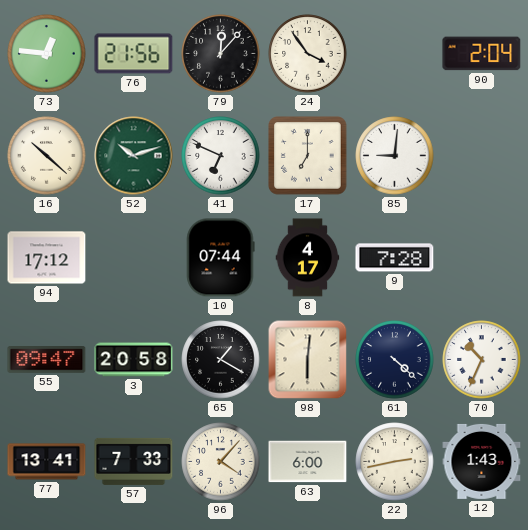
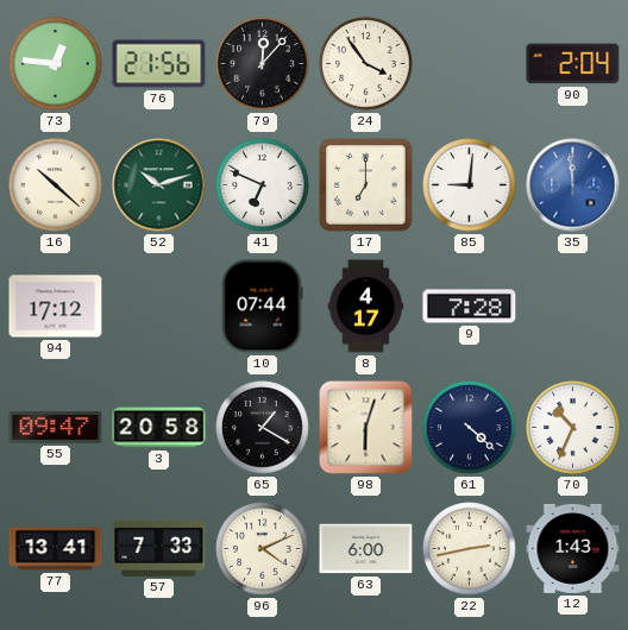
35: none -> 11:59
98: 6:01 -> 6:03
96: 4:07 -> 4:11
